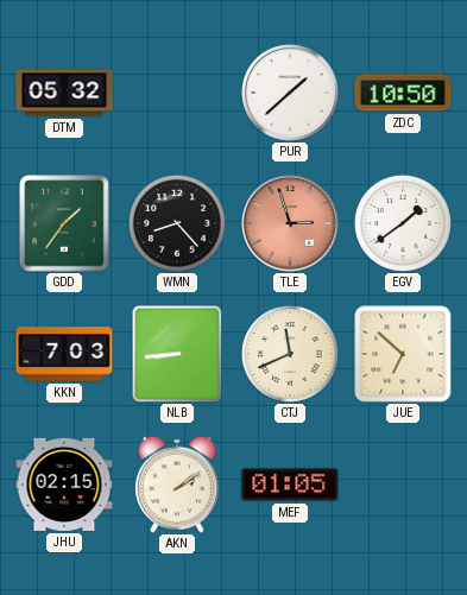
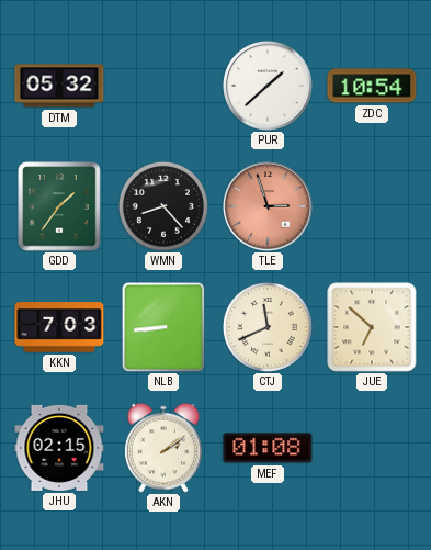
ZDC: 10:50 -> 10:54
EGV: 1:39 -> none
MEF: 01:05 -> 01:08
